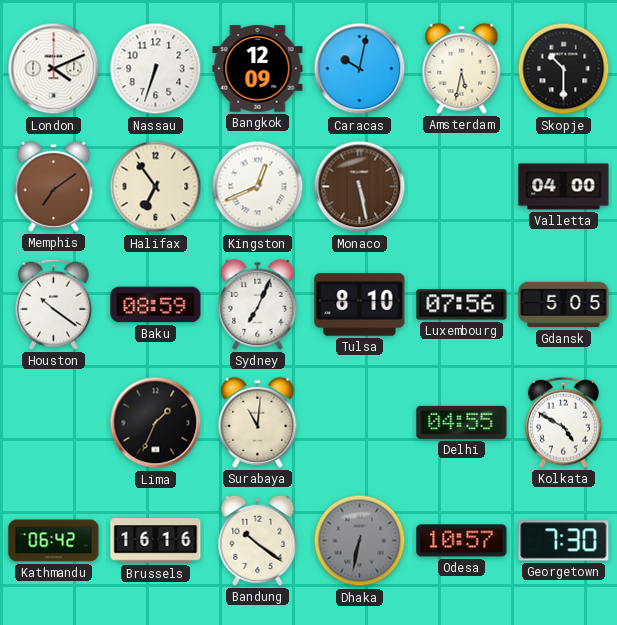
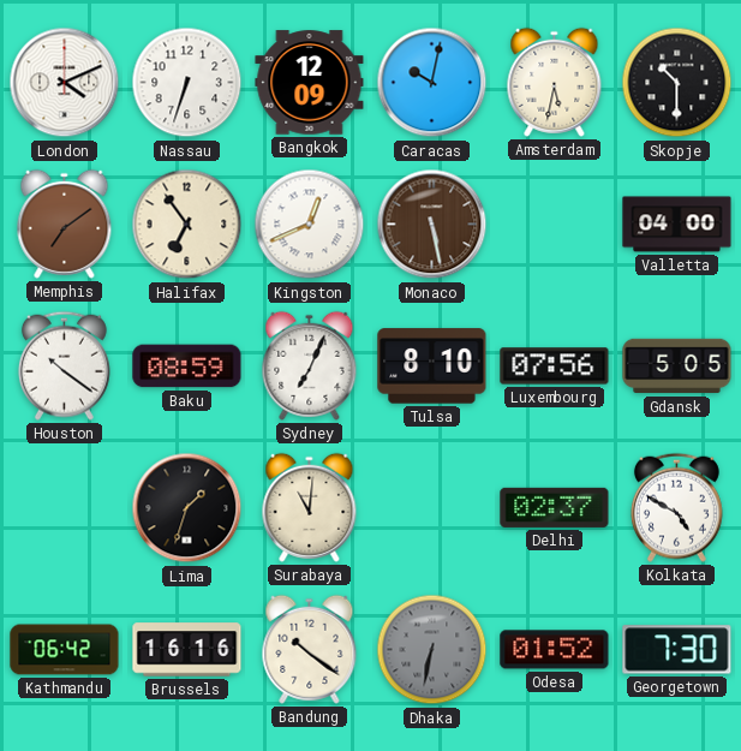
Lima: 1:34 -> 1:33
Delhi: 04:55 -> 02:37
Odesa: 10:57 -> 01:52
